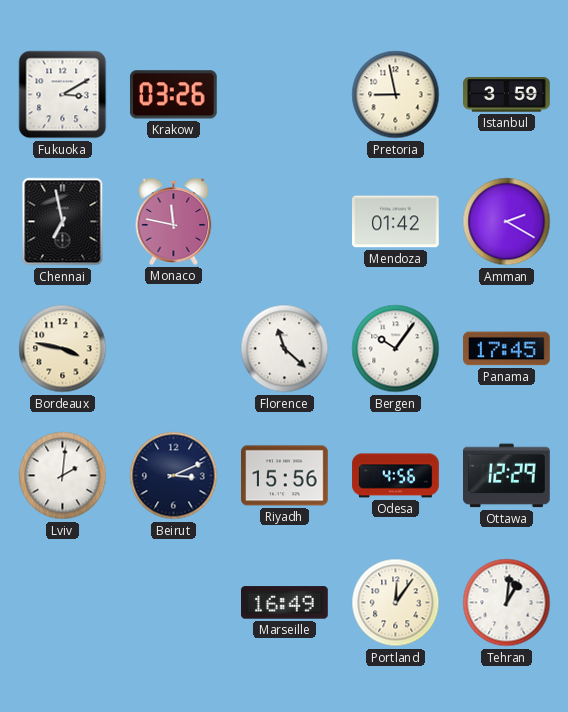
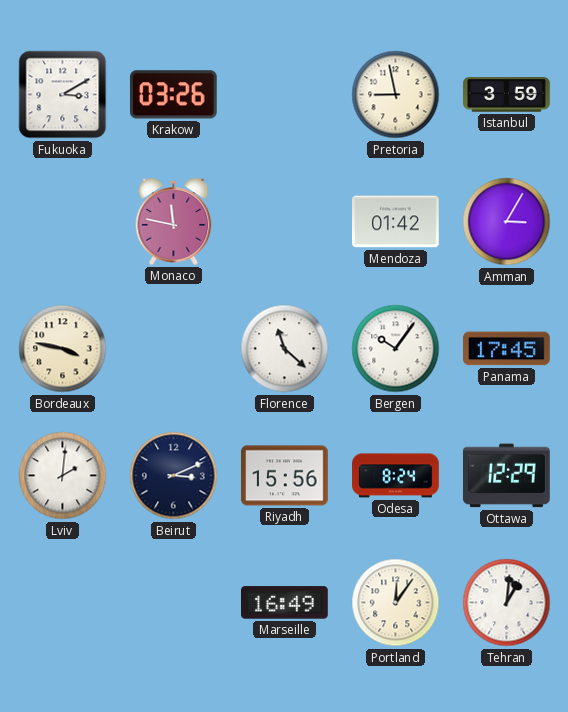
Chennai: 6:58 -> none
Amman: 2:20 -> 3:05
Odesa: 4:56 -> 8:24
